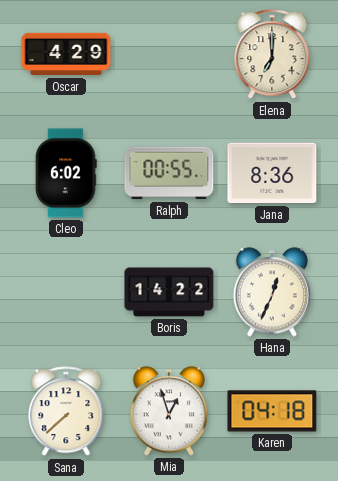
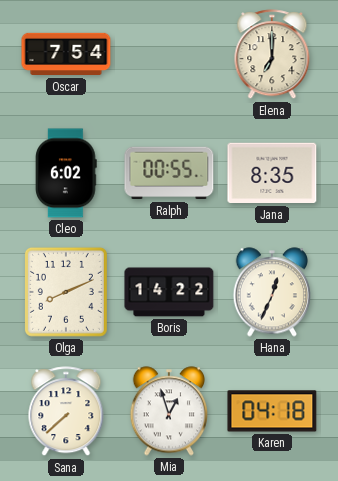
Oscar: 4:29 -> 7:54
Jana: 8:36 -> 8:35
Olga: none -> 8:11
